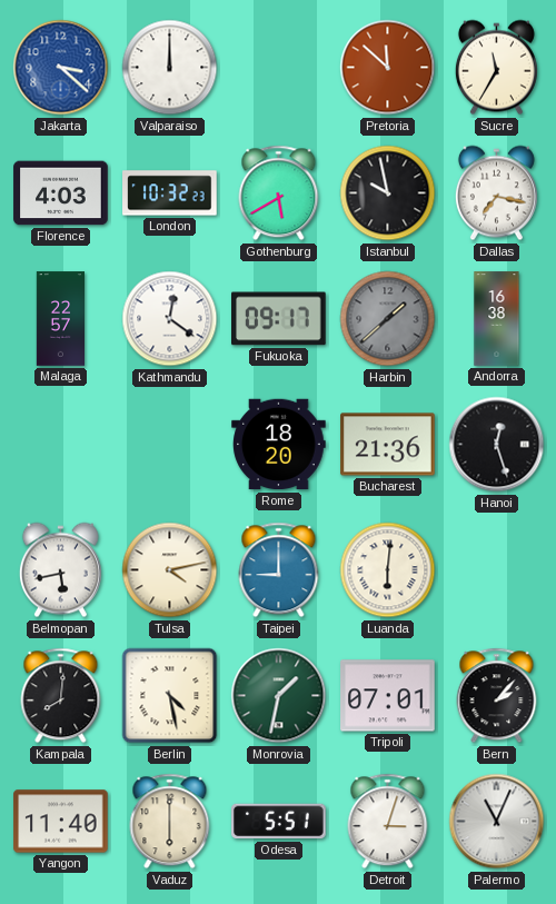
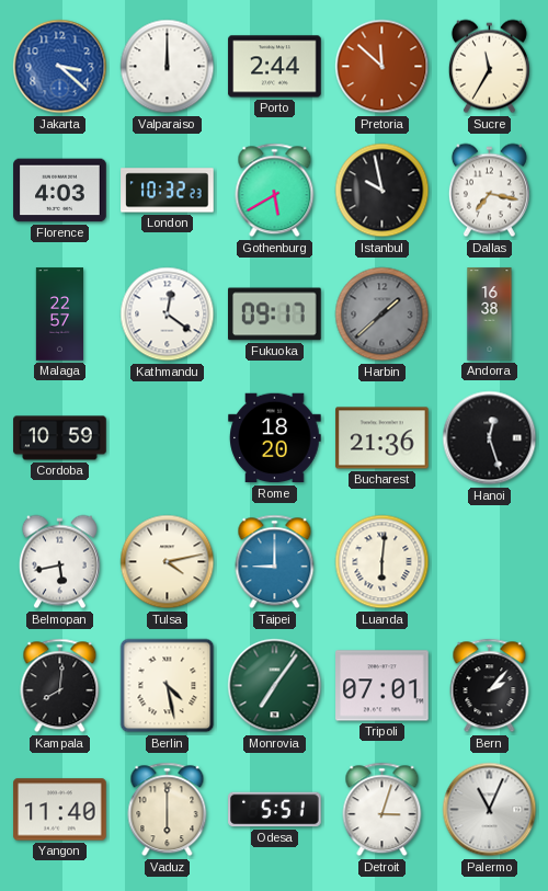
Porto: none -> 2:44
Cordoba: none -> 10:59
Monrovia: 1:32 -> 7:06
